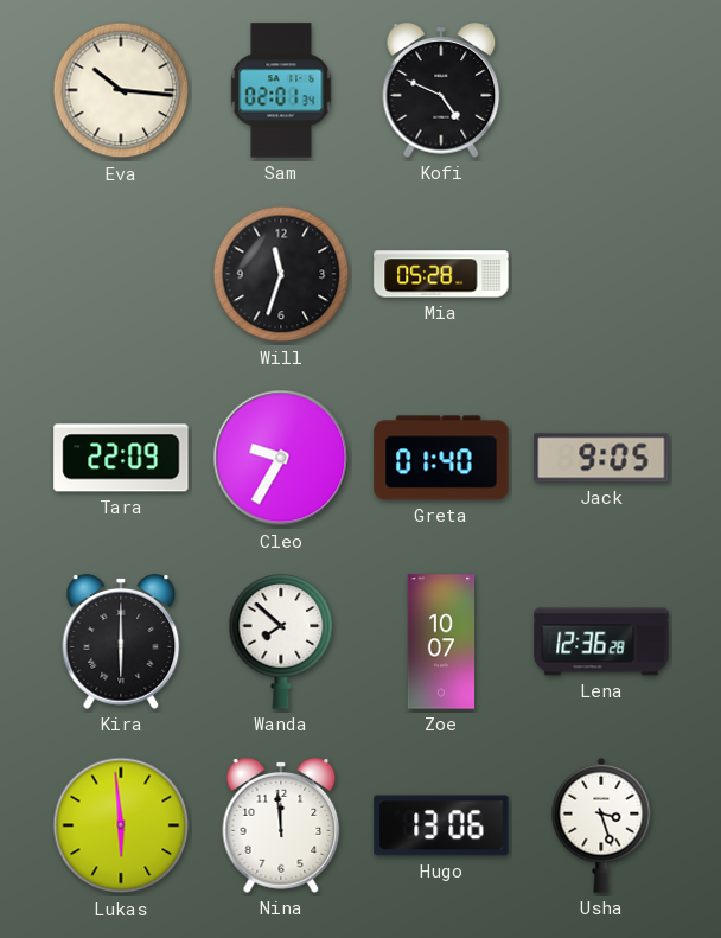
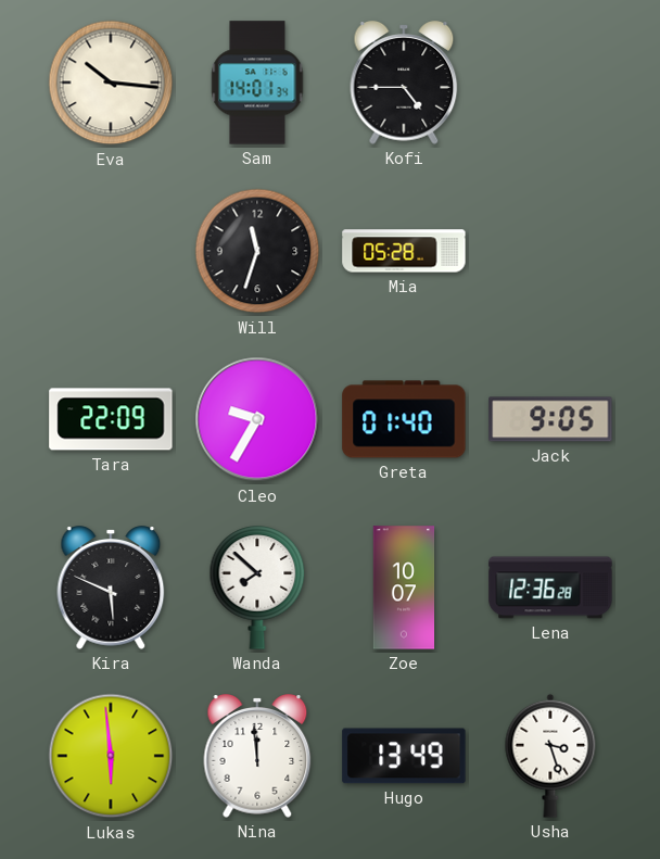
Sam: 02:01 -> 14:01
Kofi: 4:49 -> 4:45
Kira: 6:00 -> 5:49
Hugo: 13:06 -> 13:49
